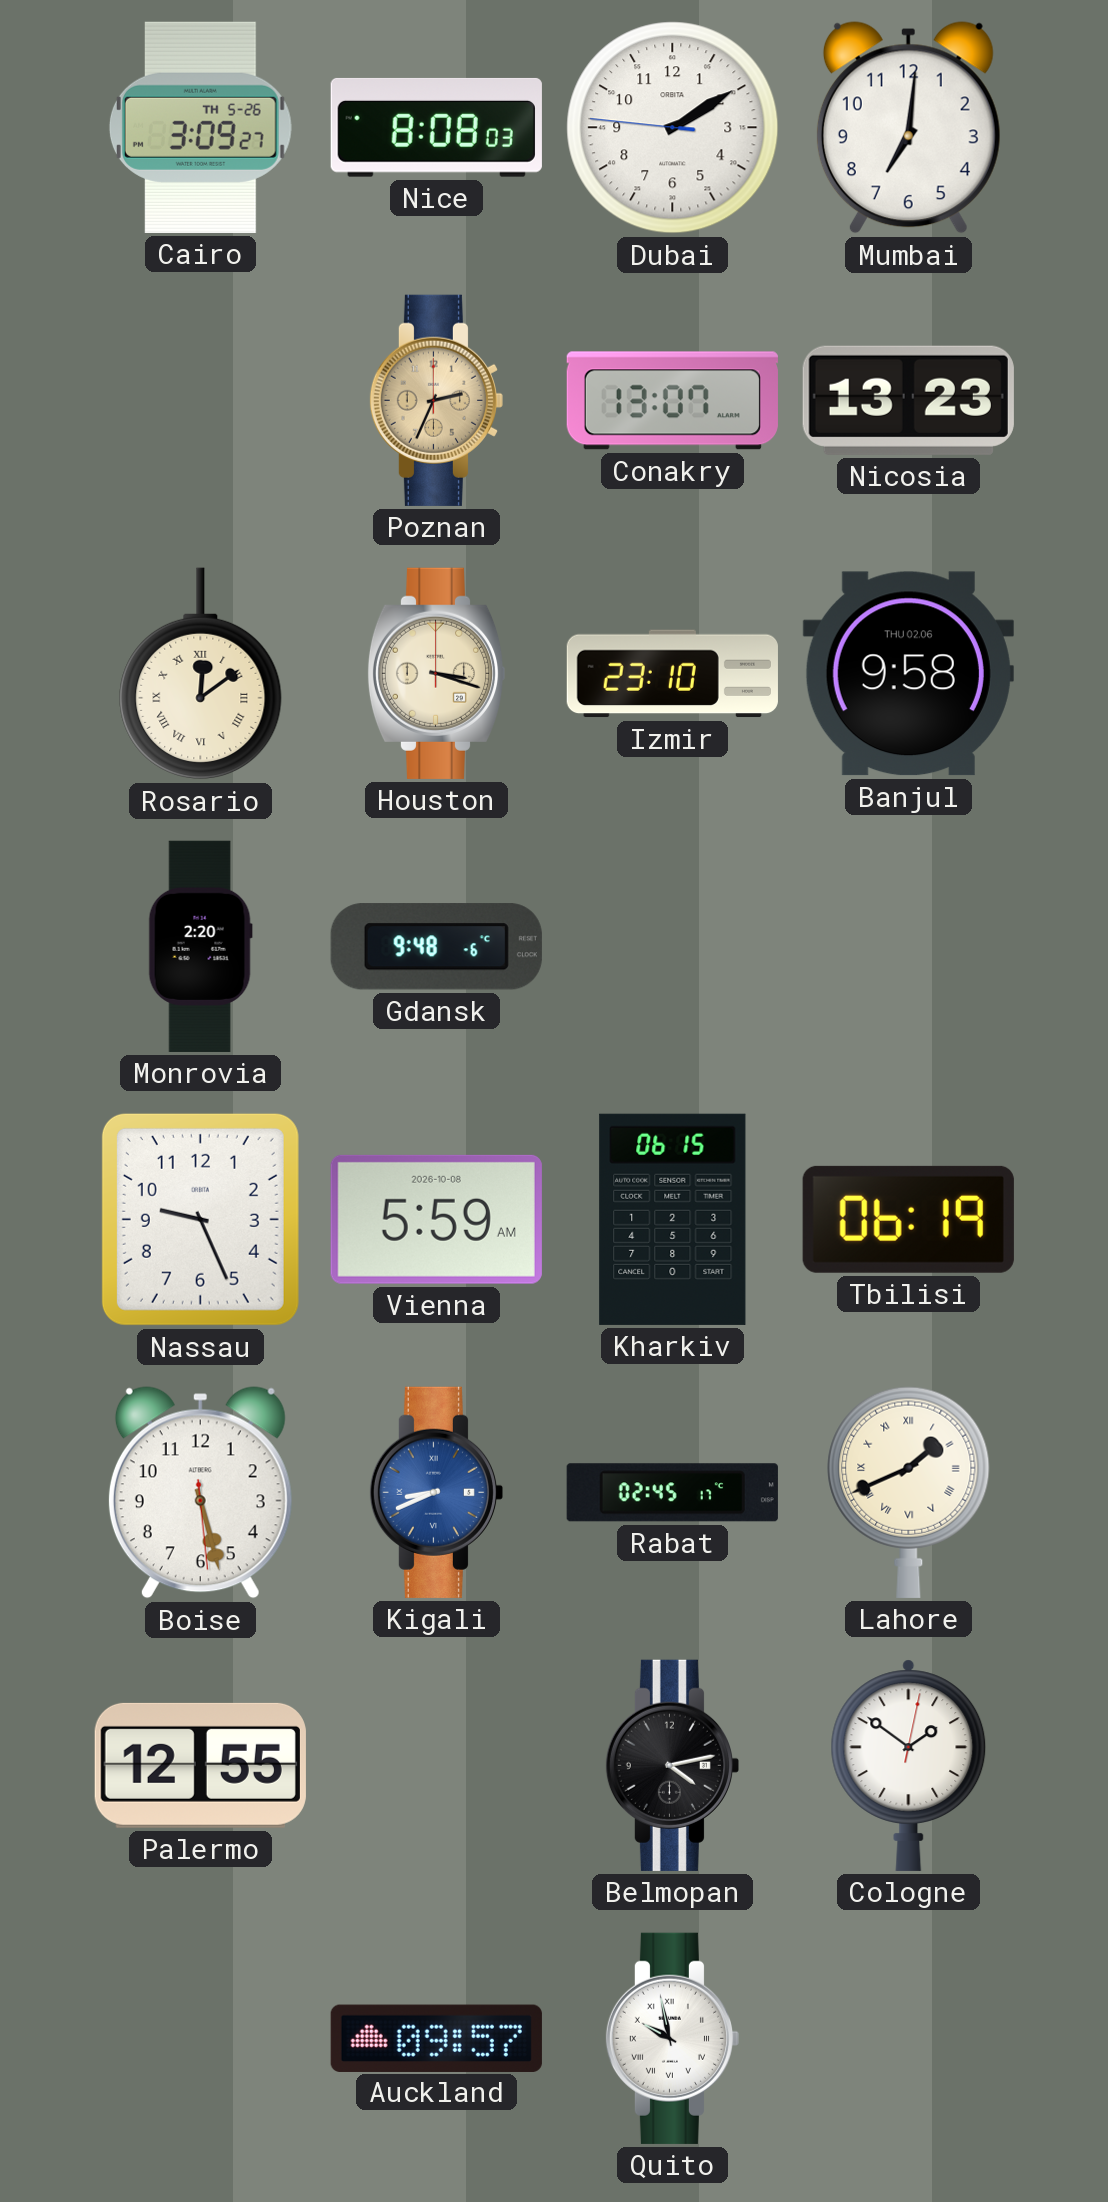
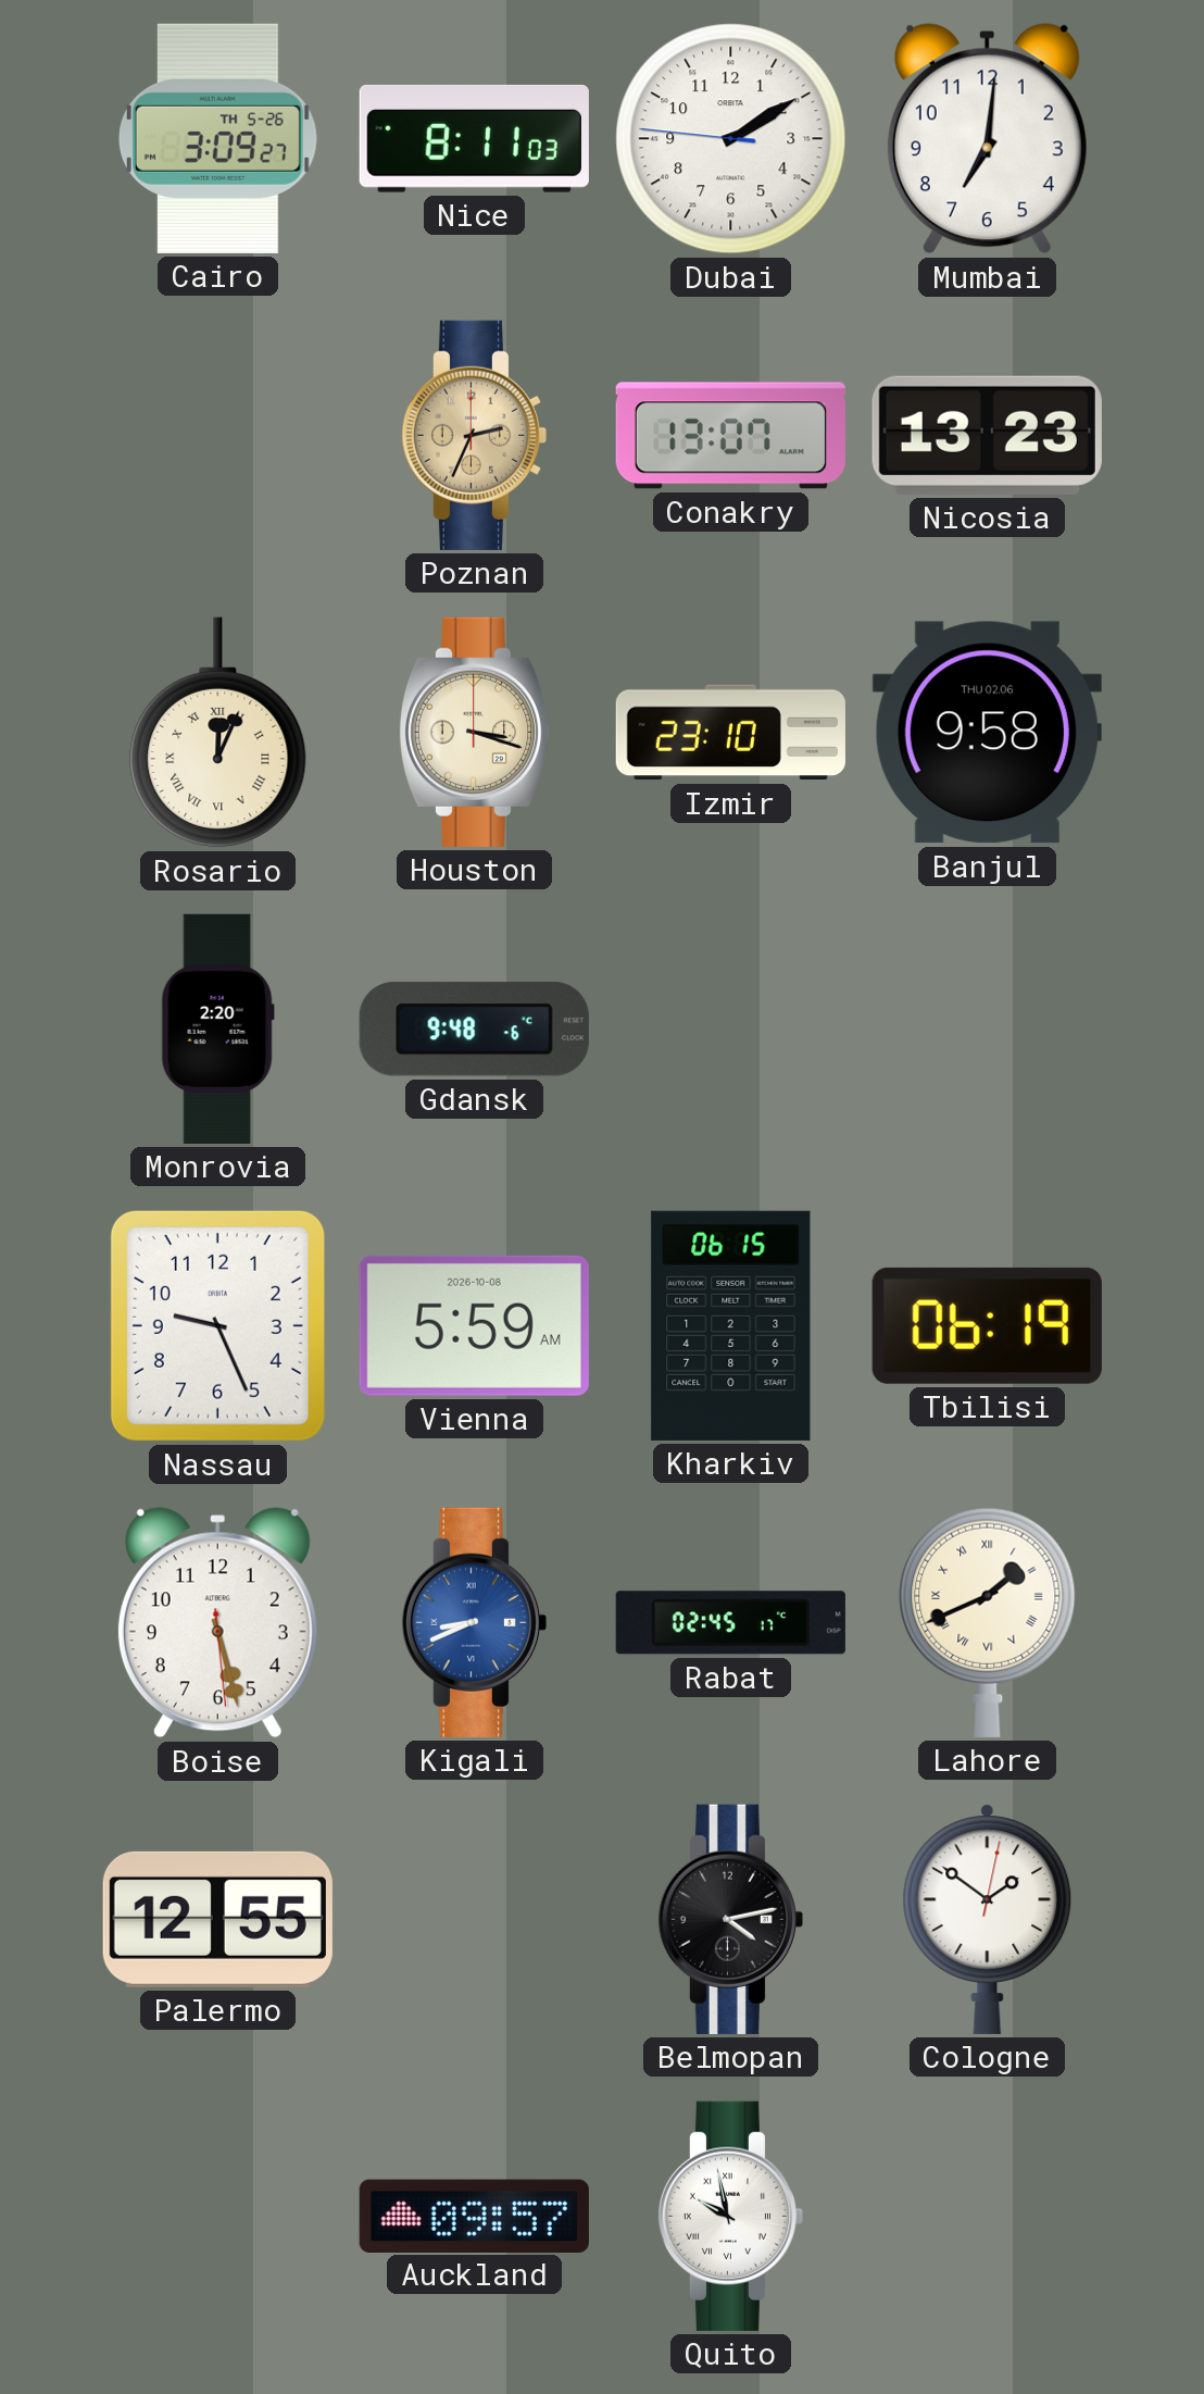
Nice: 8:08 -> 8:11
Rosario: 12:09 -> 12:04
